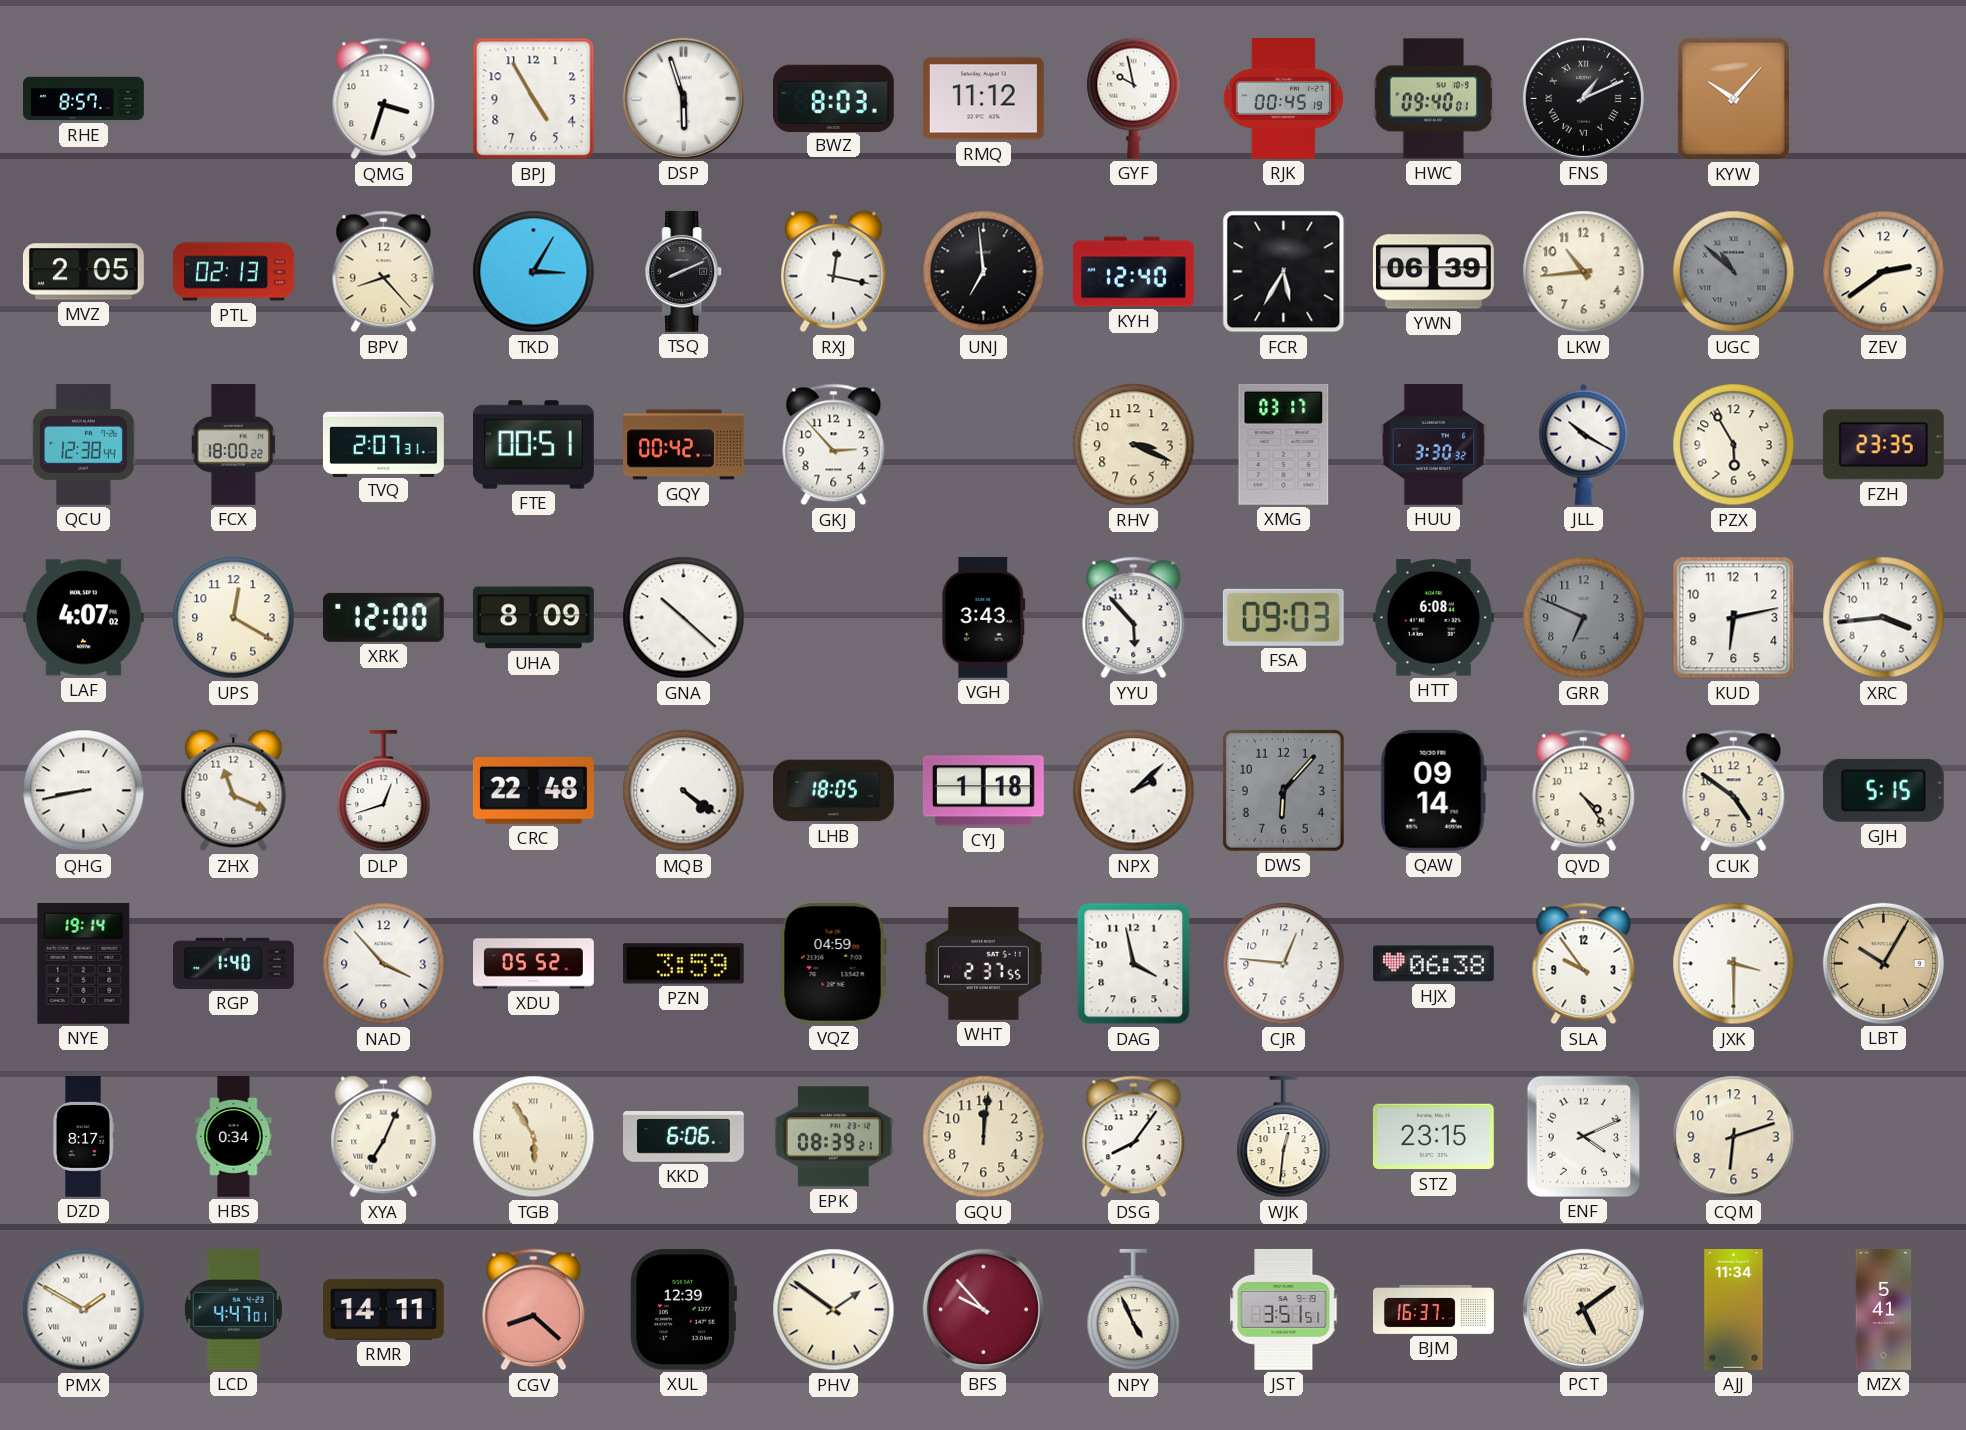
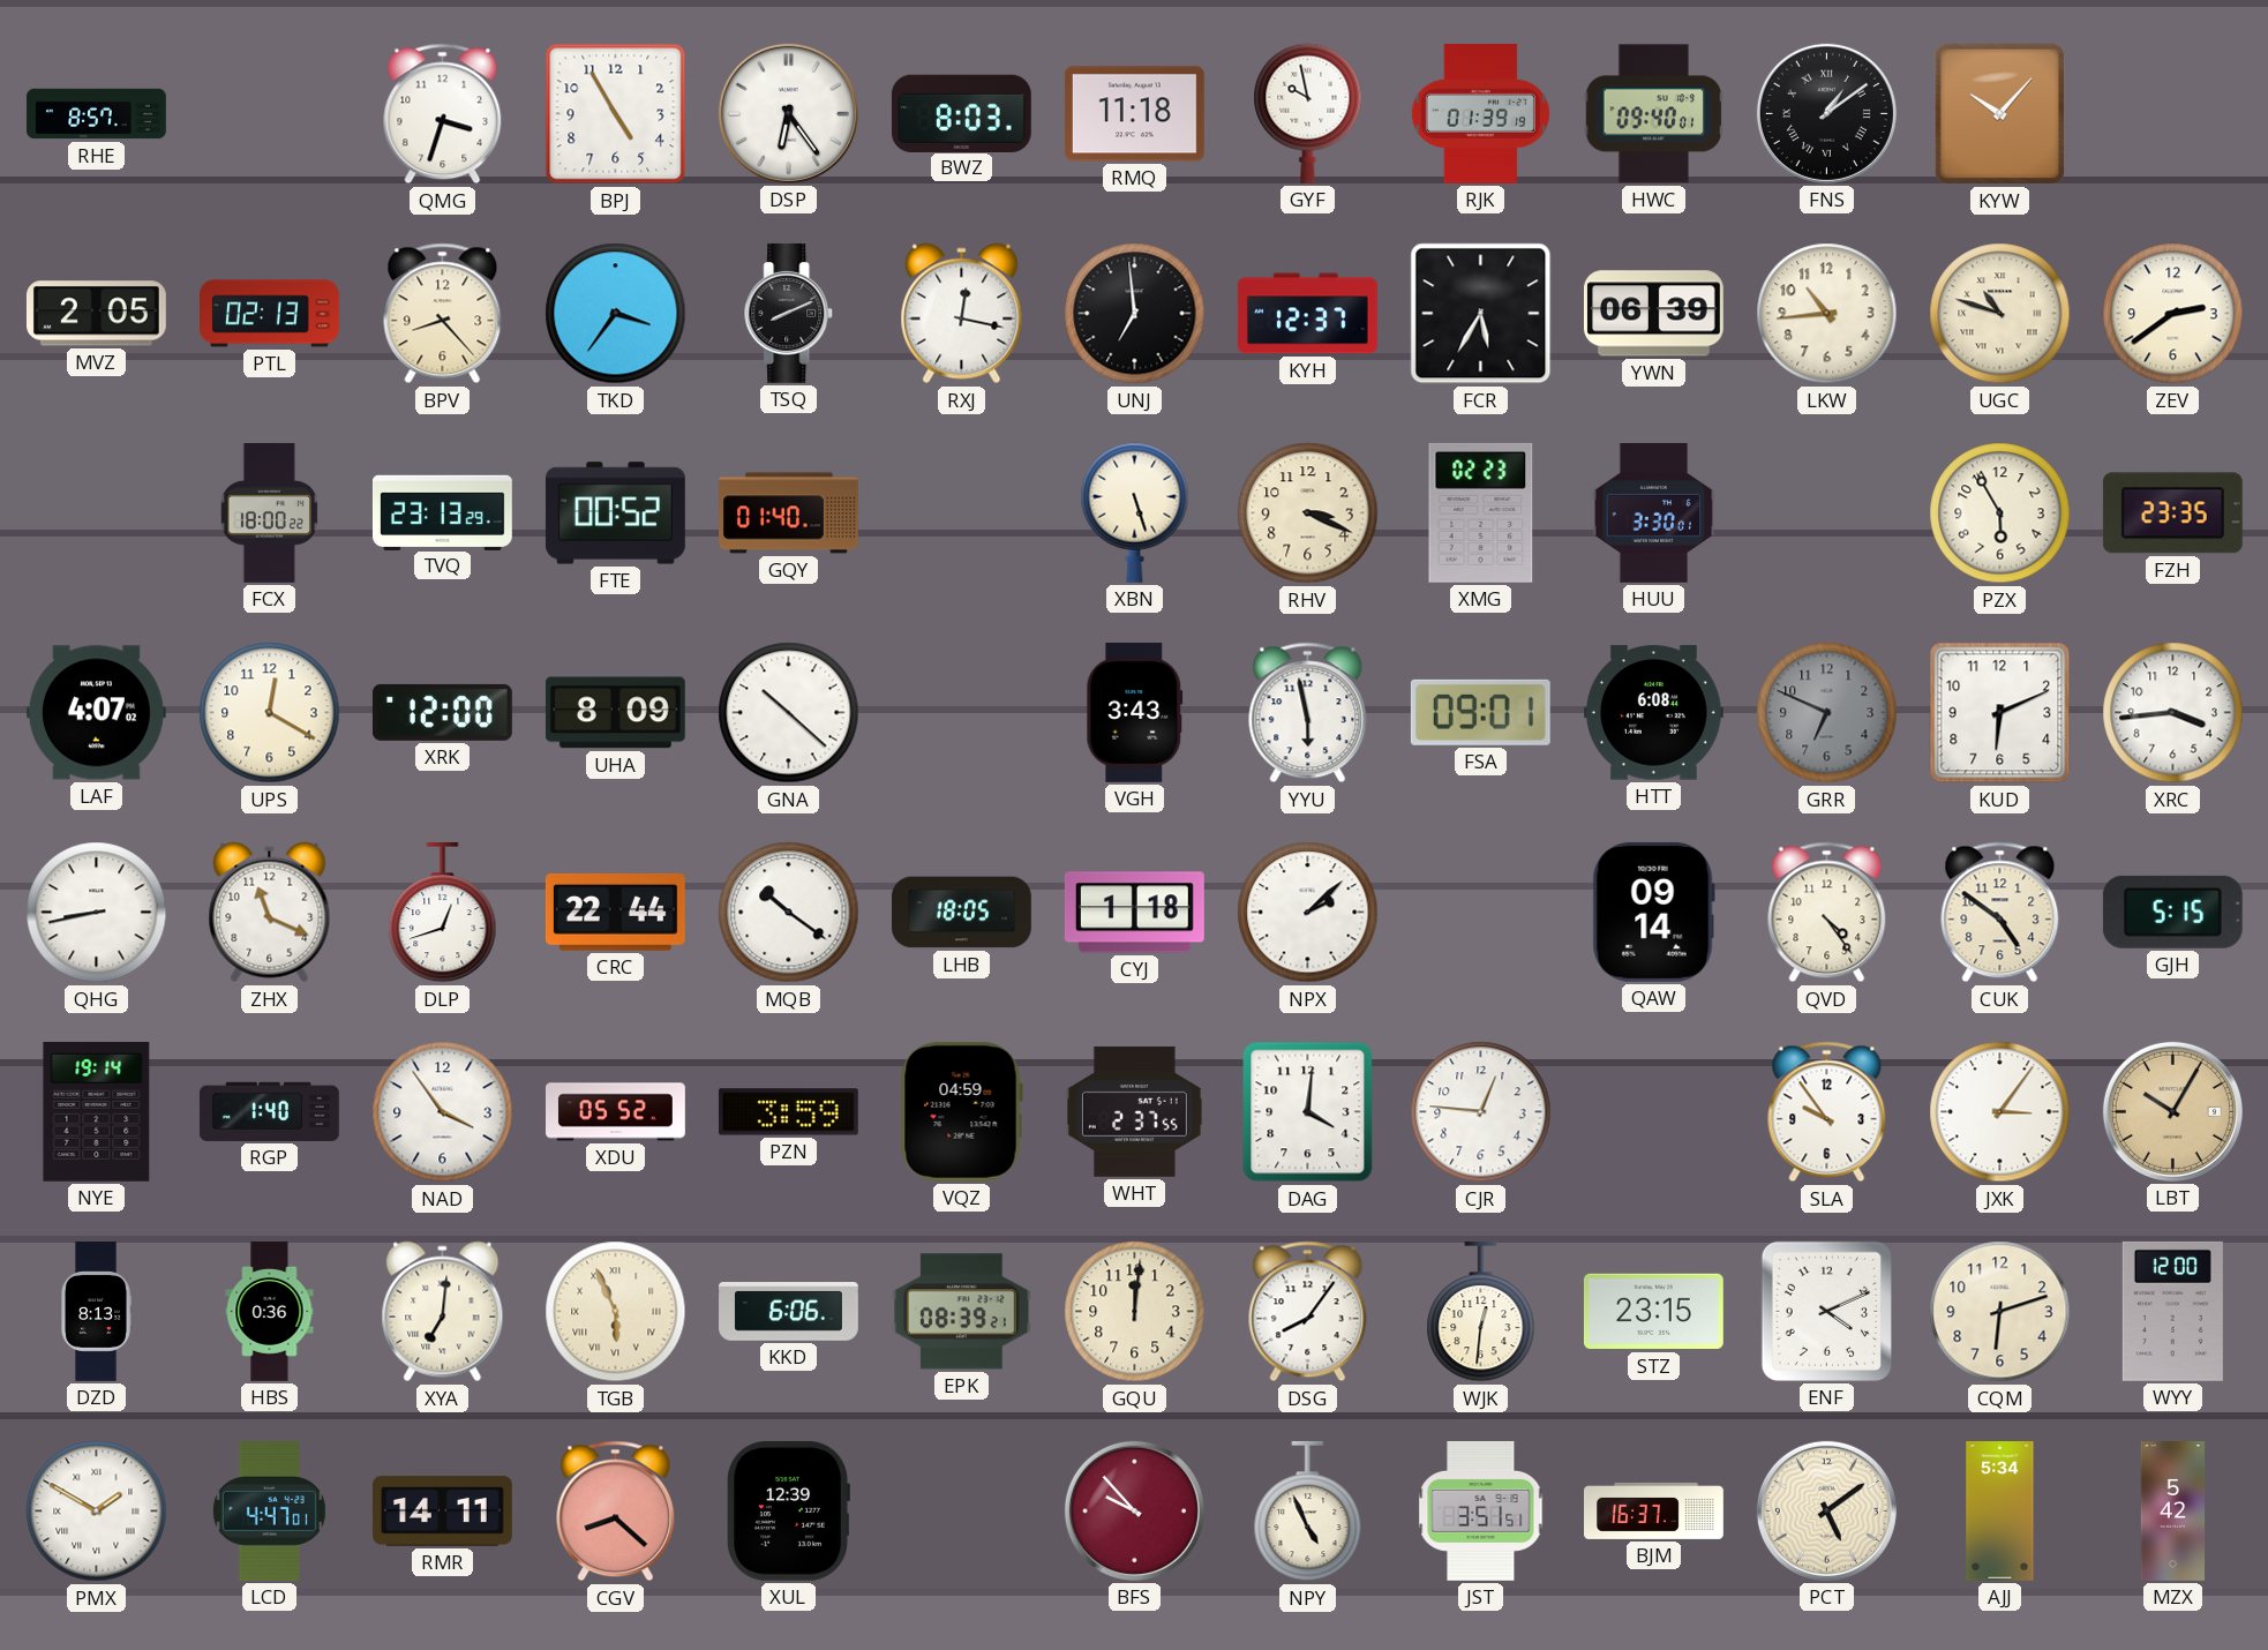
DSP: 5:57 -> 6:24
RMQ: 11:12 -> 11:18
RJK: 00:45 -> 01:39
FNS: 1:11 -> 1:09
TKD: 3:05 -> 3:36
KYH: 12:40 -> 12:37
UGC: 10:52 -> 10:48
UGC dial: grey -> cream
QCU: 12:38 -> none
TVQ: 2:07 -> 23:13
FTE: 00:51 -> 00:52
GQY: 00:42 -> 01:40
GKJ: 2:53 -> none
XBN: none -> 5:27
XMG: 03:17 -> 02:23
HUU: 3:30:32 -> 3:30:01
JLL: 10:20 -> none
YYU: 5:53 -> 5:58
FSA: 09:03 -> 09:01
KUD: 6:13 -> 6:11
CRC: 22:48 -> 22:44
MQB: 4:21 -> 10:21
DWS: 6:07 -> none
NAD: 3:53 -> 3:54
DAG: 3:58 -> 4:01
HJX: 06:38 -> none
JXK: 3:30 -> 3:06
DZD: 8:17 -> 8:13
HBS: 0:34 -> 0:36
XYA: 7:04 -> 7:01
TGB: 5:55 -> 5:56
WYY: none -> 12:00
PHV: 1:51 -> none
AJJ: 11:34 -> 5:34
MZX: 5:41 -> 5:42
